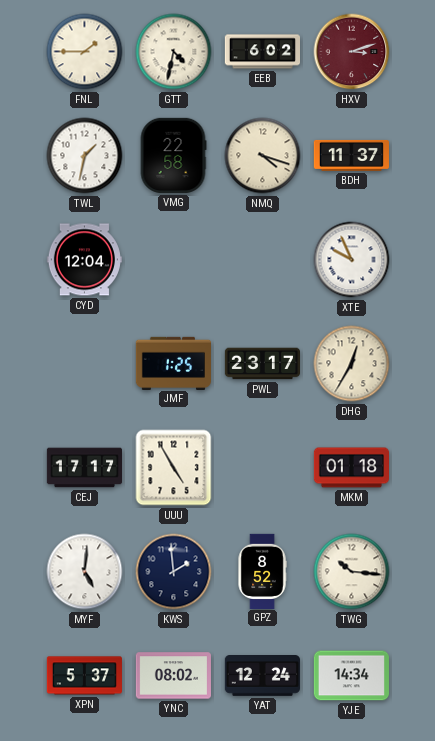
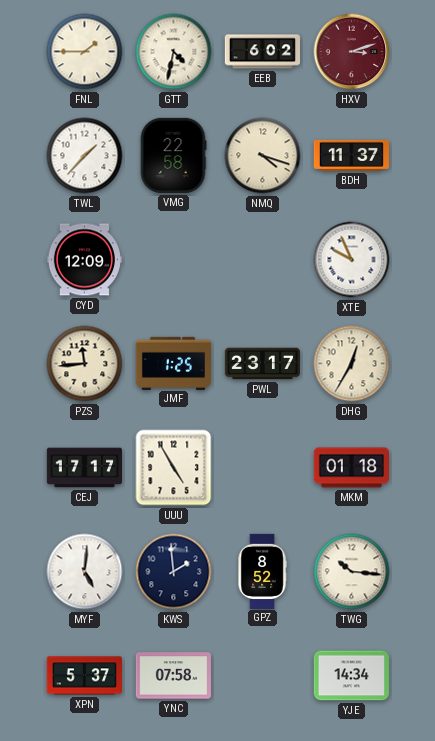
TWL: 1:32 -> 1:37
CYD: 12:04 -> 12:09
PZS: none -> 11:44
YNC: 08:02 -> 07:58
YAT: 12:24 -> none
